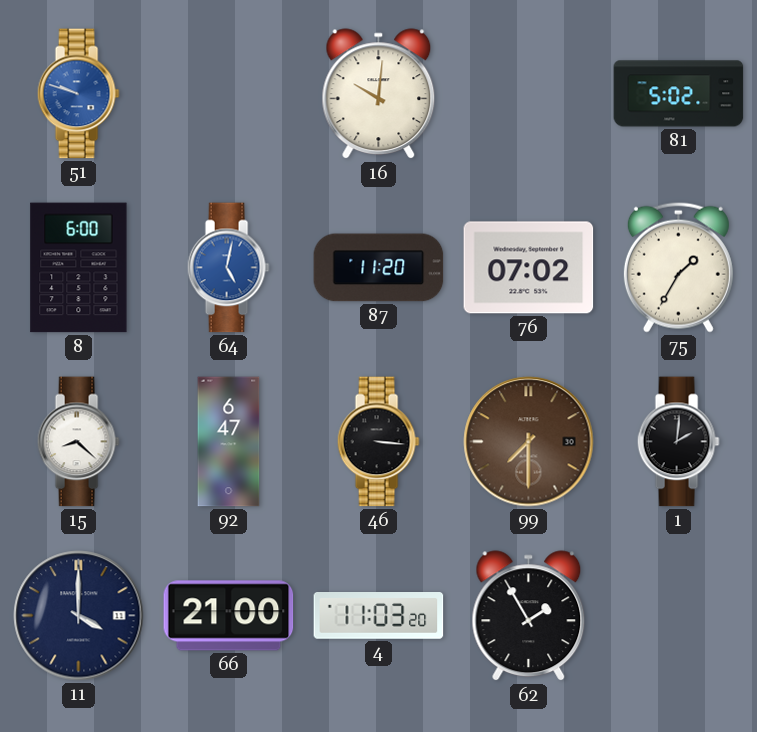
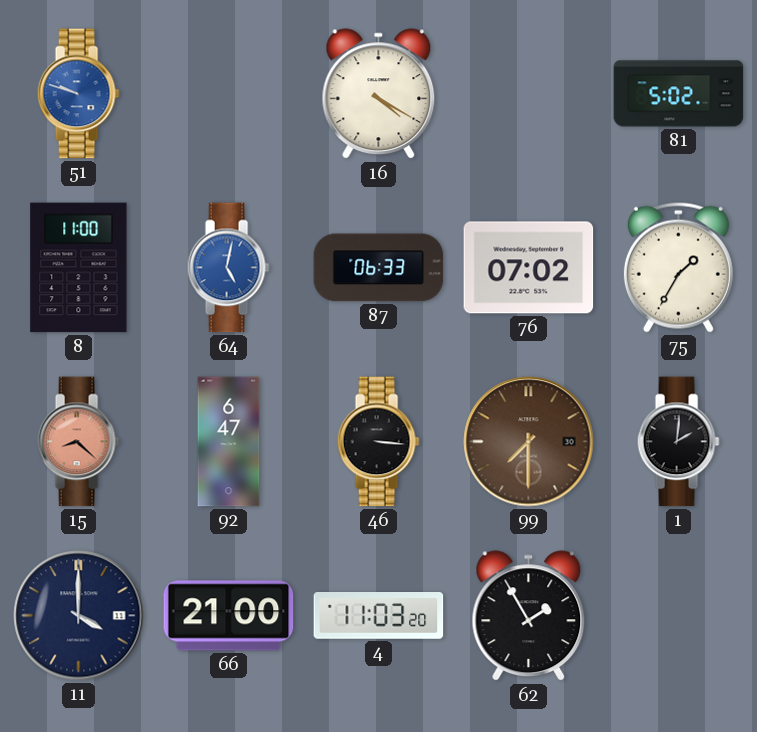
16: 10:01 -> 4:20
8: 6:00 -> 11:00
87: 11:20 -> 06:33
15 dial: white -> salmon
